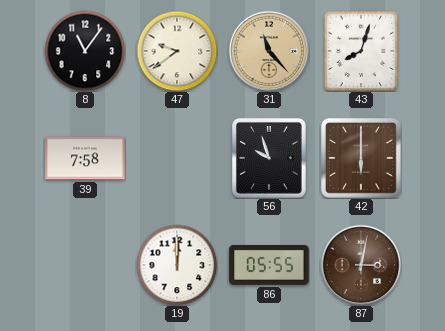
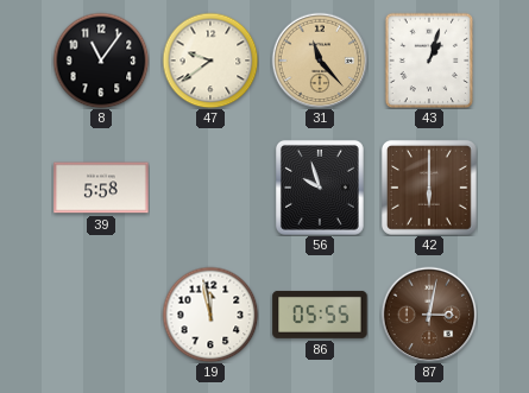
43: 8:03 -> 1:03
39: 7:58 -> 5:58
19: 12:00 -> 11:58
